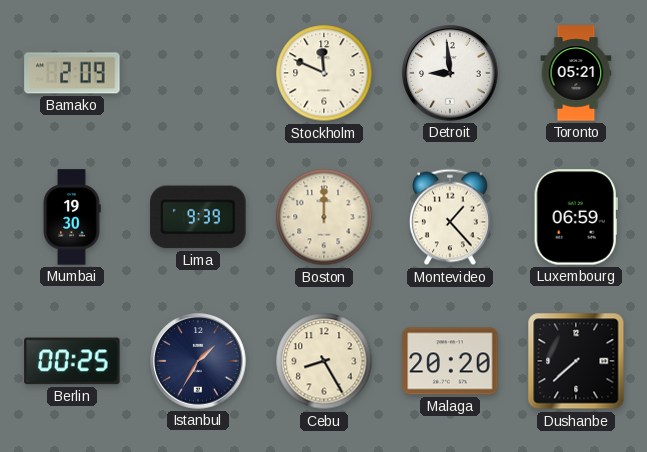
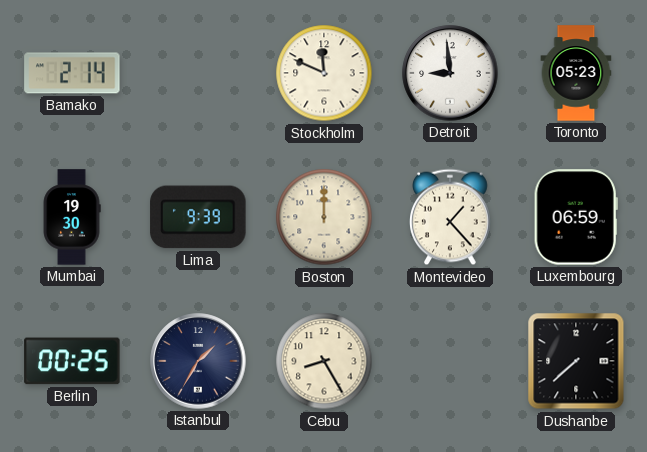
Bamako: 2:09 -> 2:14
Toronto: 05:21 -> 05:23
Malaga: 20:20 -> none
